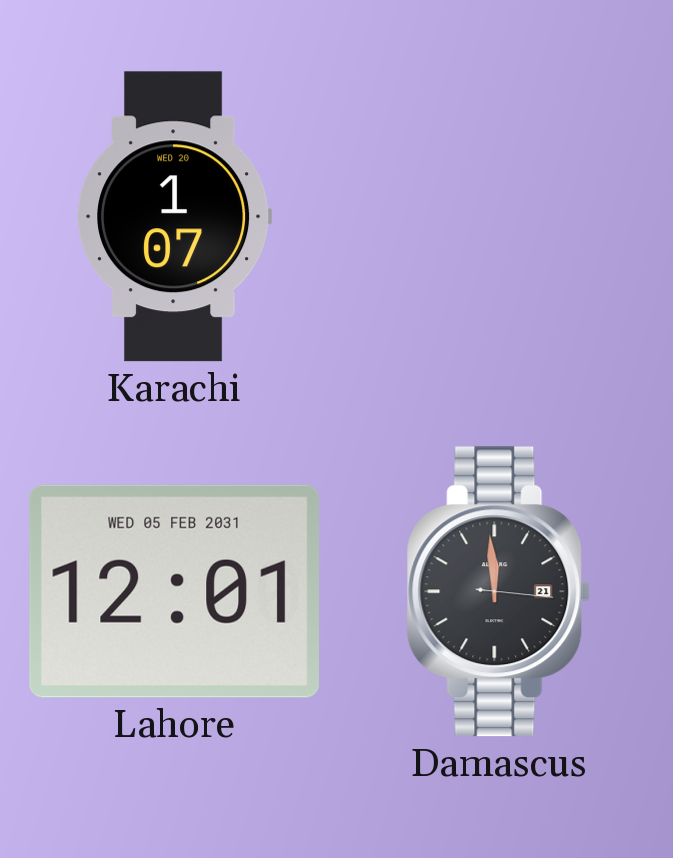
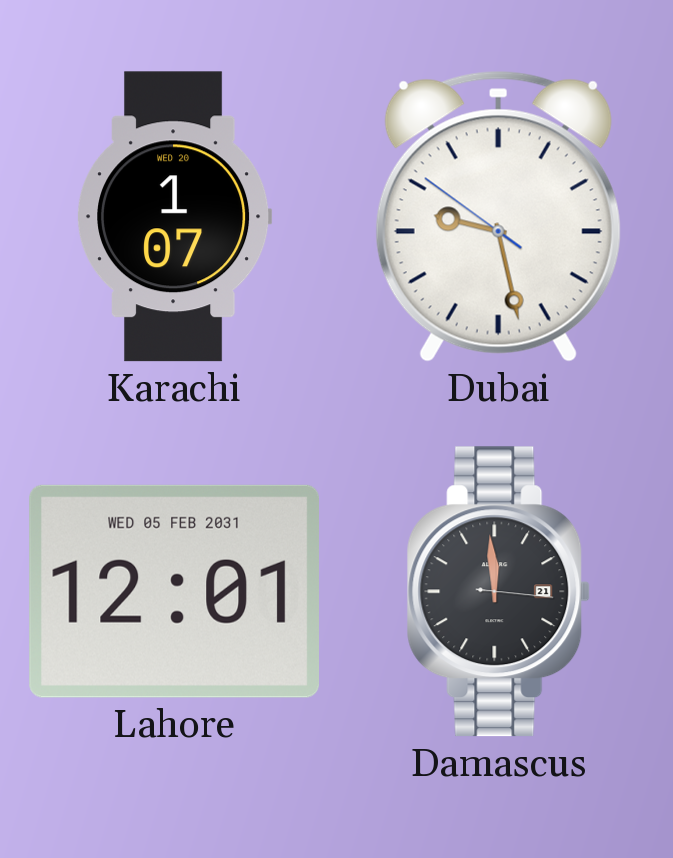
Dubai: none -> 9:27
